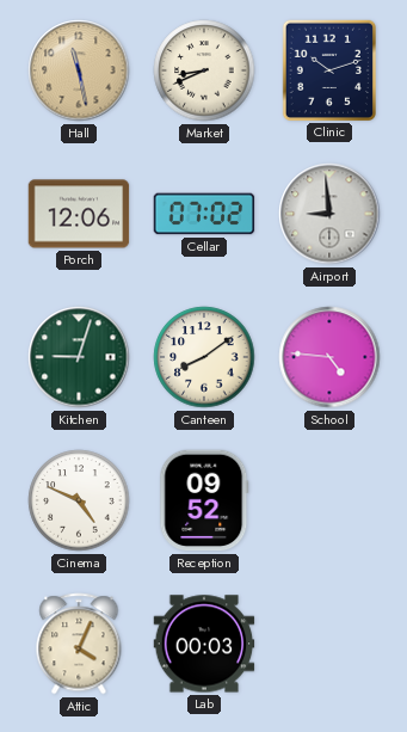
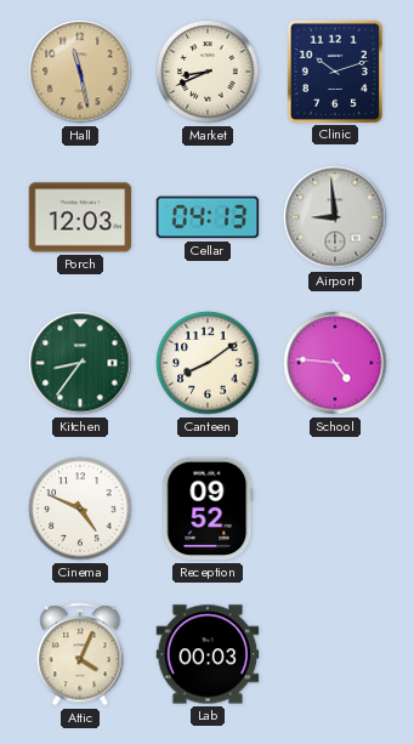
Porch: 12:06 -> 12:03
Cellar: 07:02 -> 04:13
Kitchen: 9:03 -> 8:36
